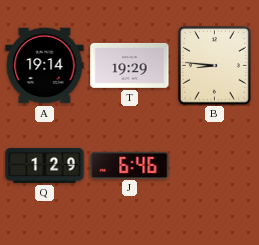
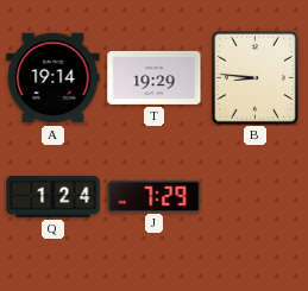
Q: 1:29 -> 1:24
J: 6:46 -> 7:29
